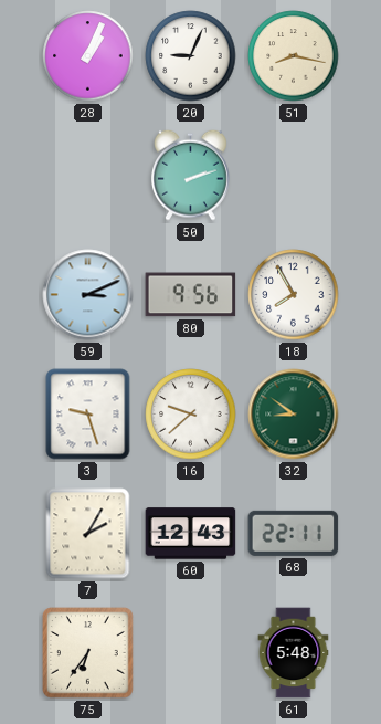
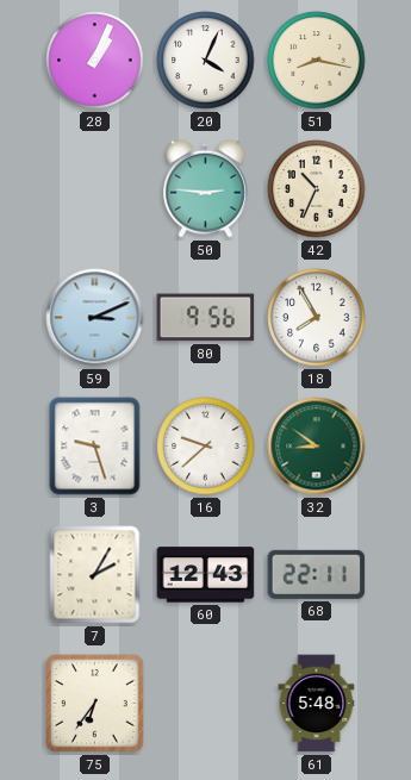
20: 9:04 -> 4:04
50: 2:12 -> 2:46
42: none -> 10:34
